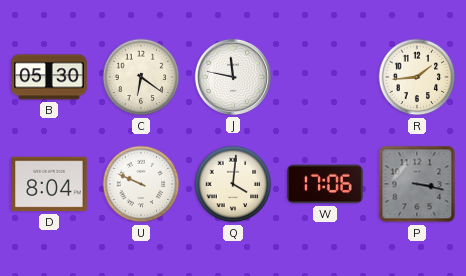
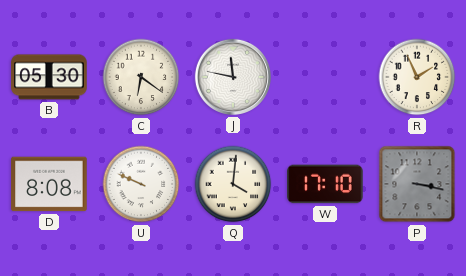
R: 1:44 -> 1:56
D: 8:04 -> 8:08
W: 17:06 -> 17:10
